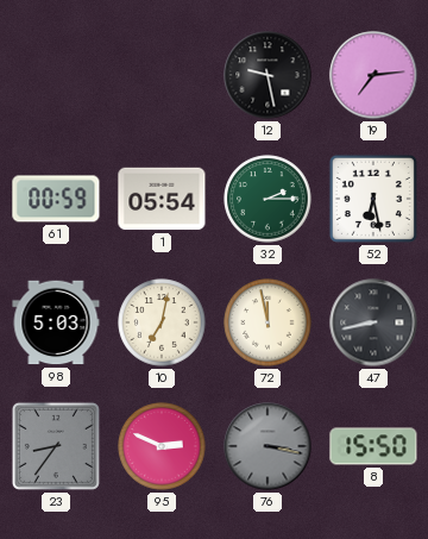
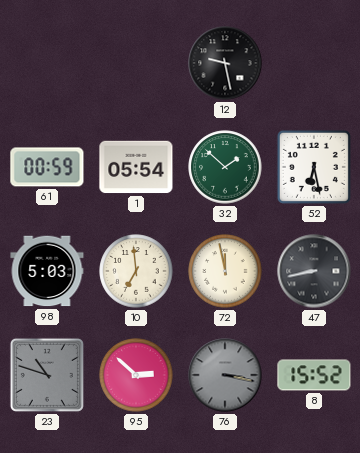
19: 7:14 -> none
32: 2:15 -> 1:52
10: 7:02 -> 6:59
23: 8:36 -> 10:48
95: 2:49 -> 2:52
8: 15:50 -> 15:52
